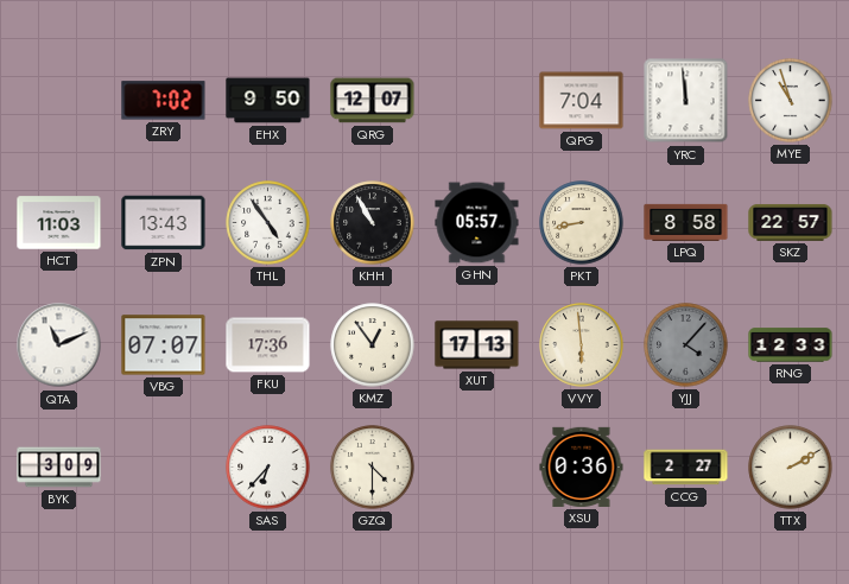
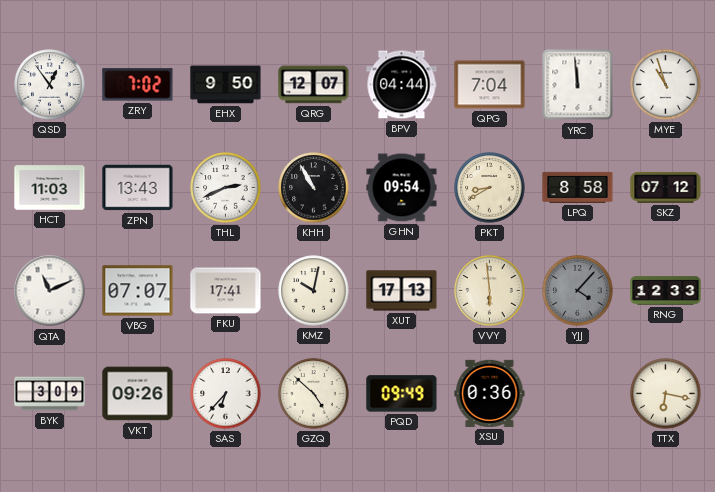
QSD: none -> 12:54
BPV: none -> 04:44
THL: 4:54 -> 2:41
GHN: 05:57 -> 09:54
PKT: 8:43 -> 8:40
SKZ: 22:57 -> 07:12
FKU: 17:36 -> 17:41
KMZ: 12:54 -> 10:02
VKT: none -> 09:26
GZQ: 4:30 -> 4:52
PQD: none -> 09:49
CCG: 2:27 -> none
TTX: 2:10 -> 6:17
